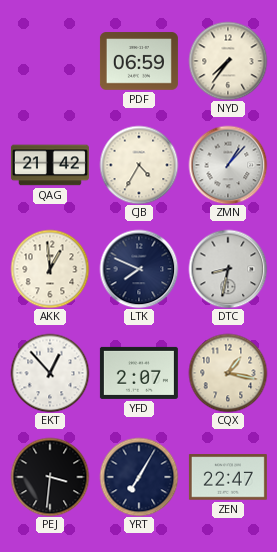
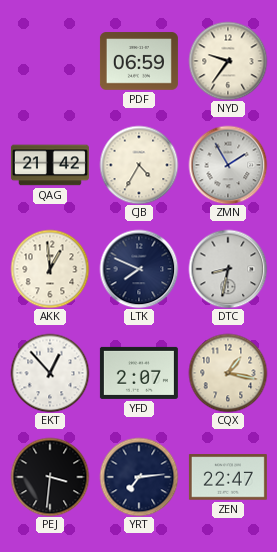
NYD: 7:36 -> 9:36
ZMN: 1:07 -> 1:55
YRT: 7:05 -> 7:14
